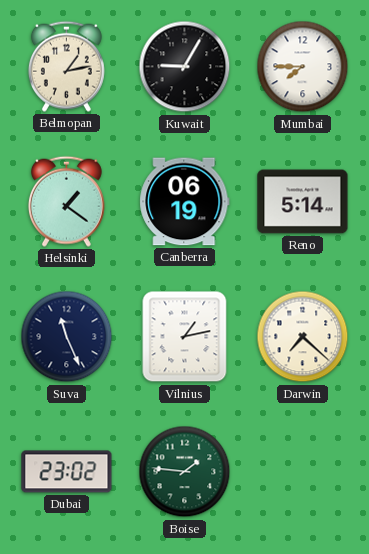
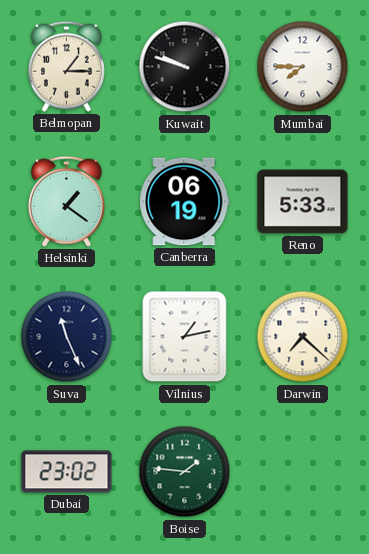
Belmopan: 1:13 -> 1:15
Kuwait: 9:05 -> 9:48
Reno: 5:14 -> 5:33
